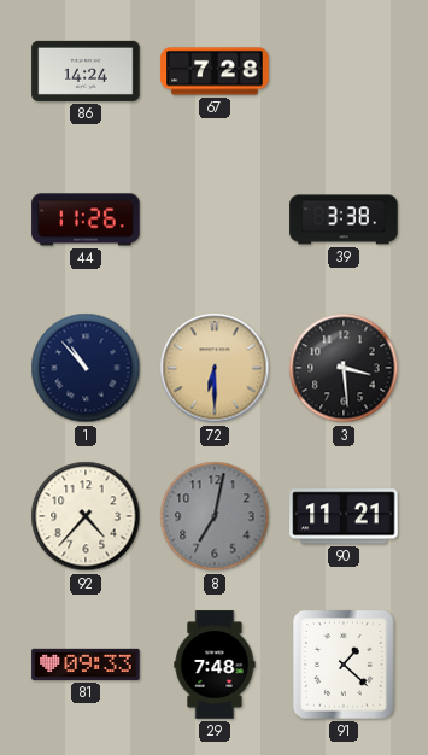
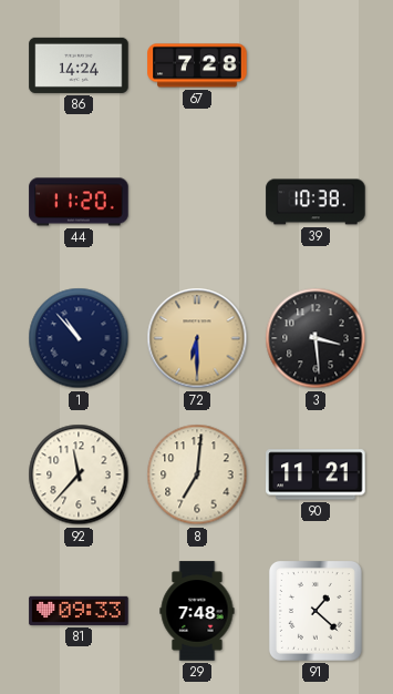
44: 11:26 -> 11:20
39: 3:38 -> 10:38
92: 4:37 -> 11:37
8: 7:02 -> 7:01
8 dial: grey -> cream
